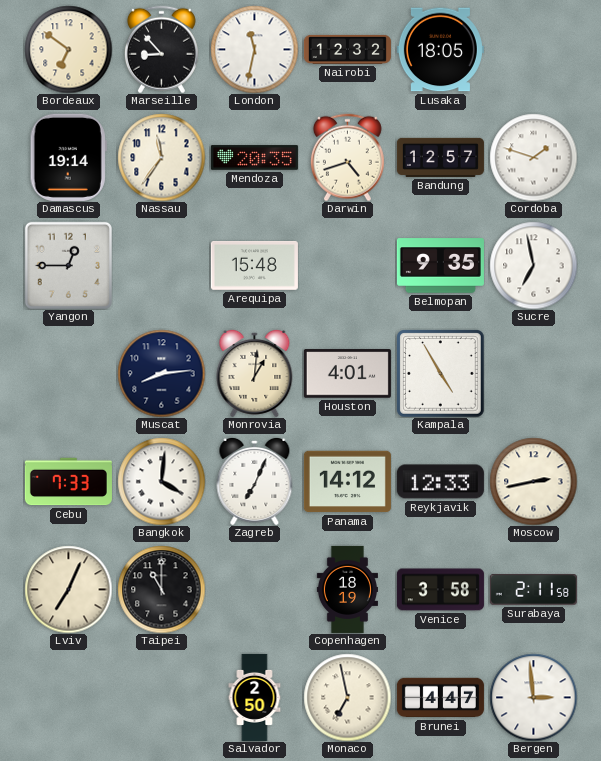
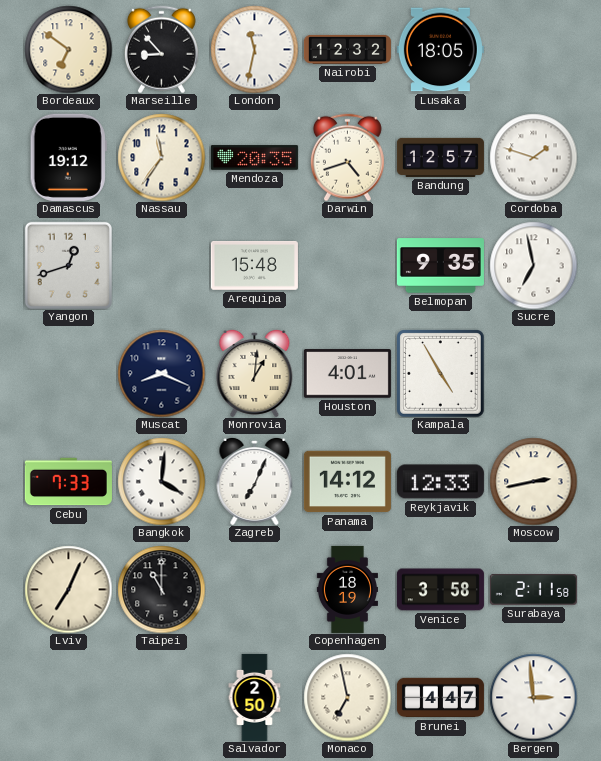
Damascus: 19:14 -> 19:12
Yangon: 12:45 -> 12:42
Muscat: 8:14 -> 8:19
